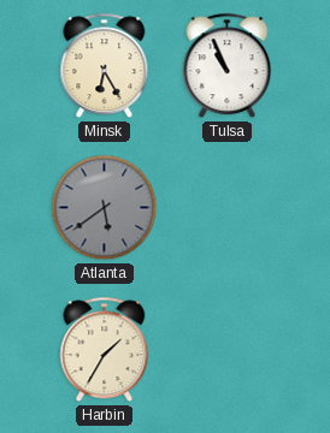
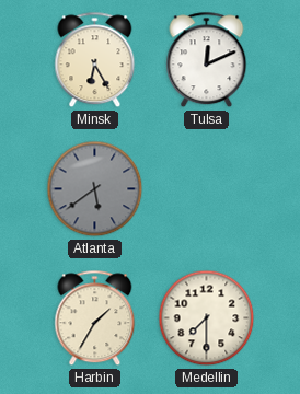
Tulsa: 10:56 -> 12:11
Medellin: none -> 7:30
